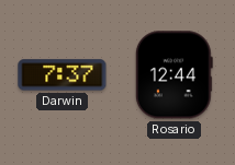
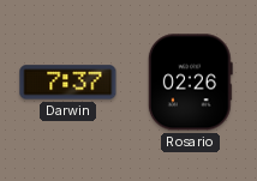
Rosario: 12:44 -> 02:26
